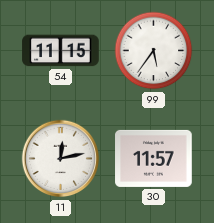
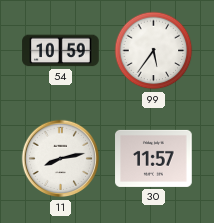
54: 11:15 -> 10:59
11: 12:13 -> 8:13
